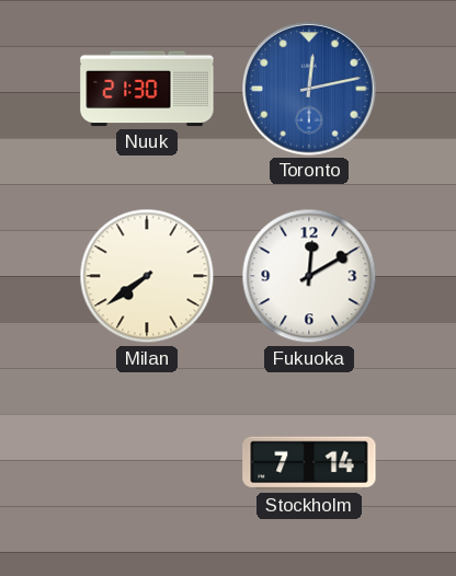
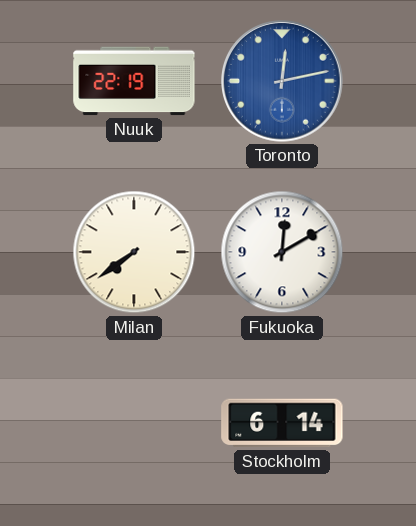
Nuuk: 21:30 -> 22:19
Stockholm: 7:14 -> 6:14
